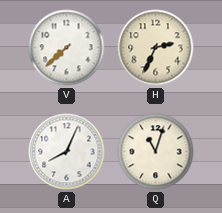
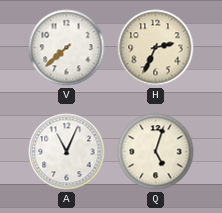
A: 8:04 -> 11:04
Q: 11:03 -> 5:03
